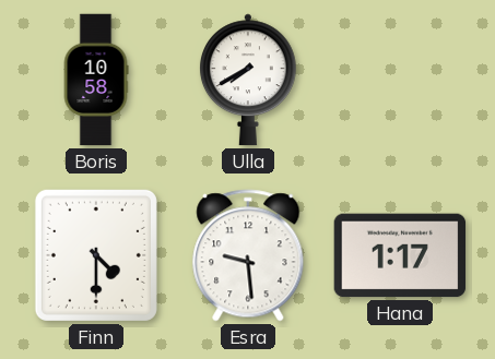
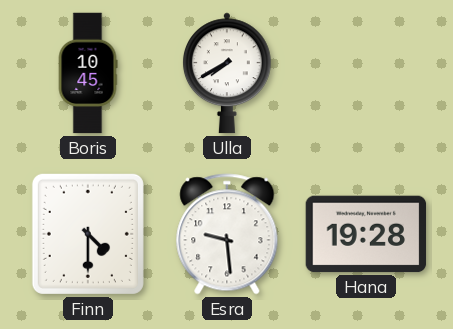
Boris: 10:58 -> 10:45
Hana: 1:17 -> 19:28
